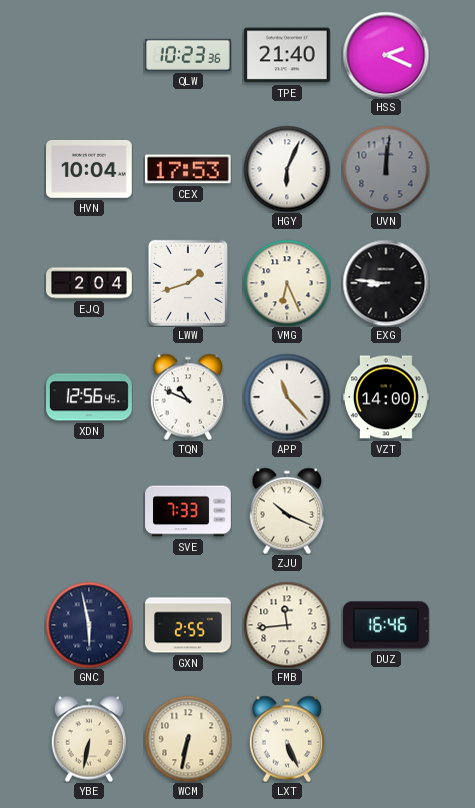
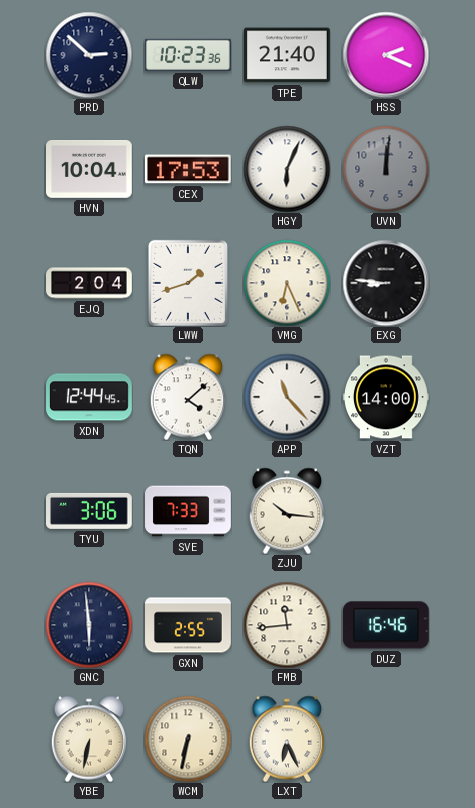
PRD: none -> 2:52
XDN: 12:56 -> 12:44
TQN: 10:49 -> 4:08
TYU: none -> 3:06
ZJU: 10:19 -> 10:16
GNC: 5:58 -> 5:59
LXT: 5:26 -> 6:26
